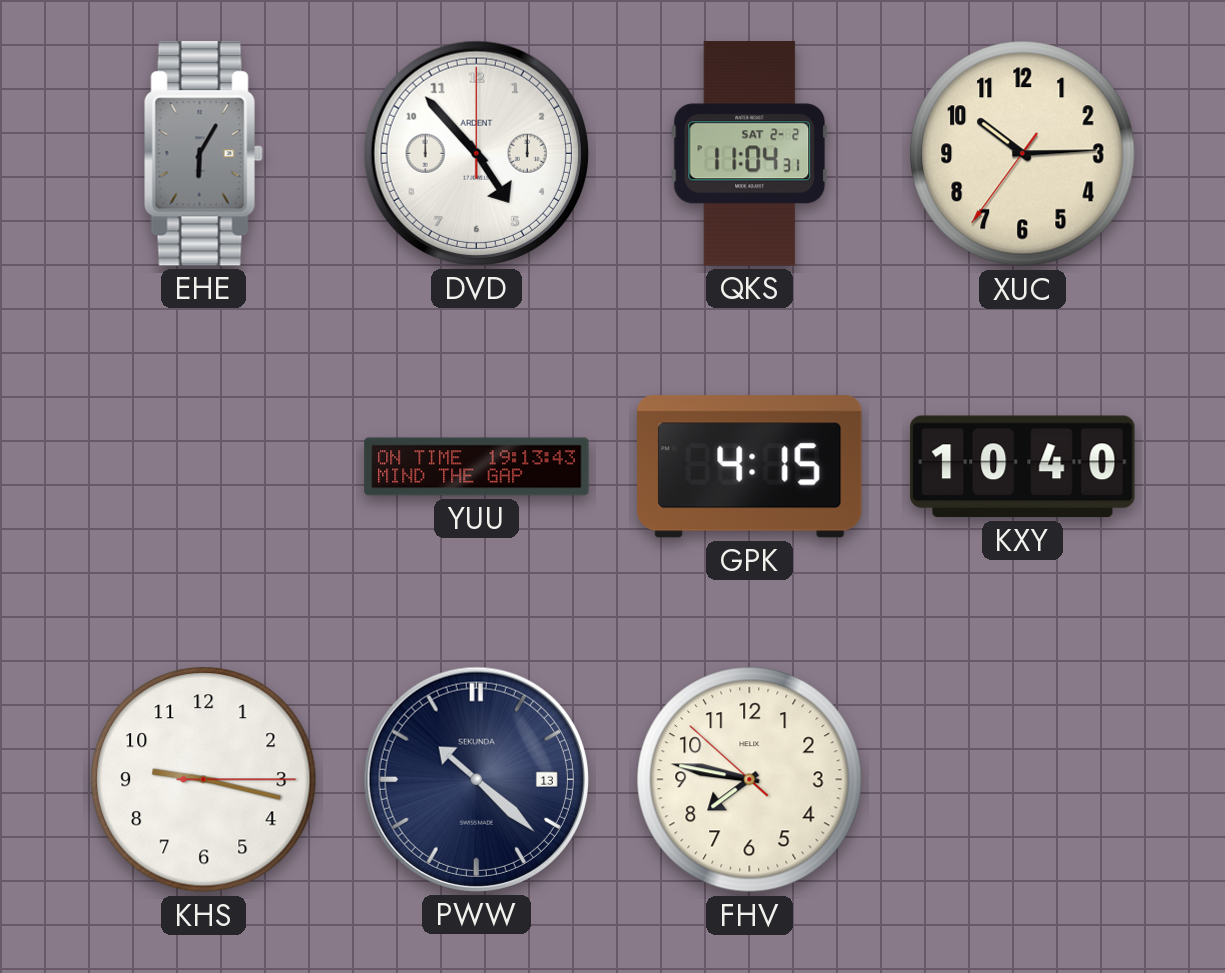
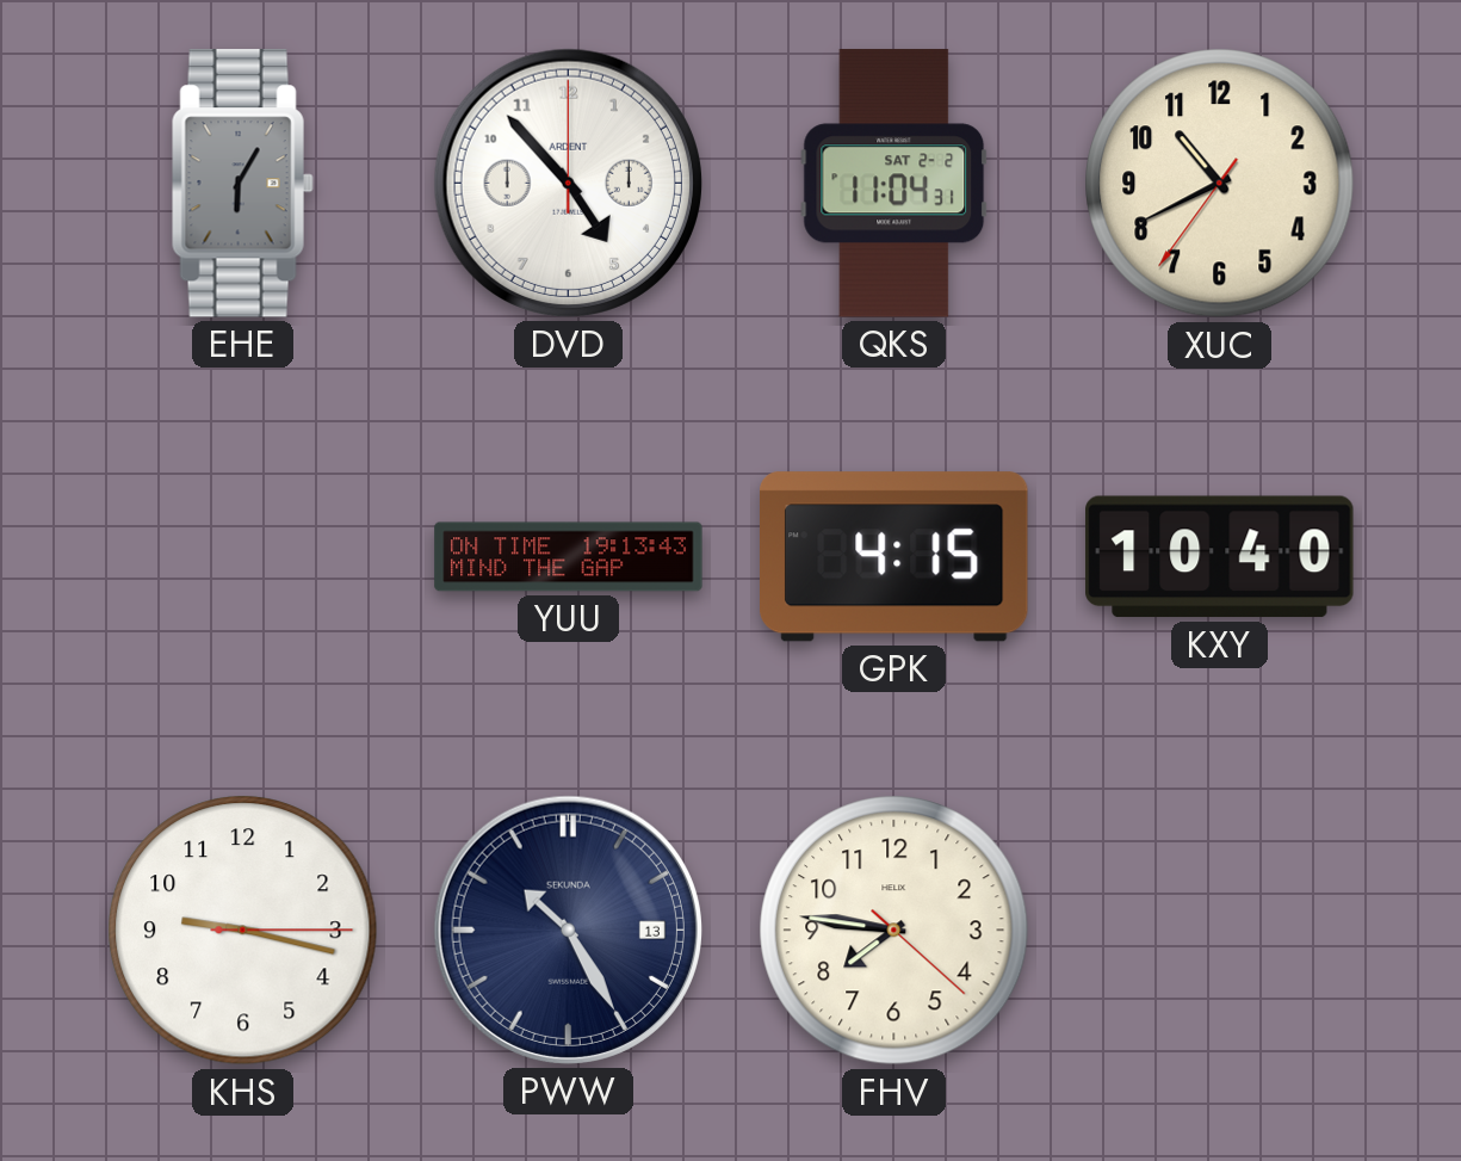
XUC: 10:14 -> 10:40
PWW: 10:22 -> 10:25
FHV: 7:46:52 -> 7:46:22
